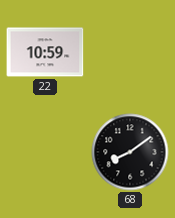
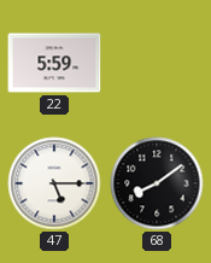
22: 10:59 -> 5:59
47: none -> 5:15
